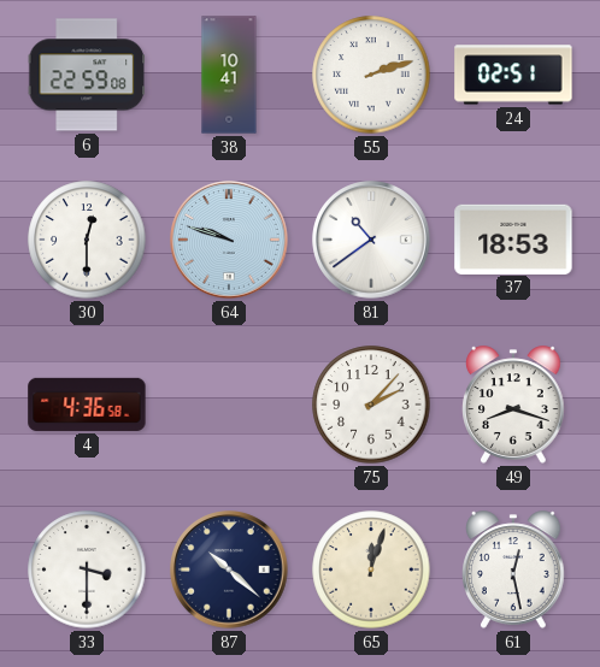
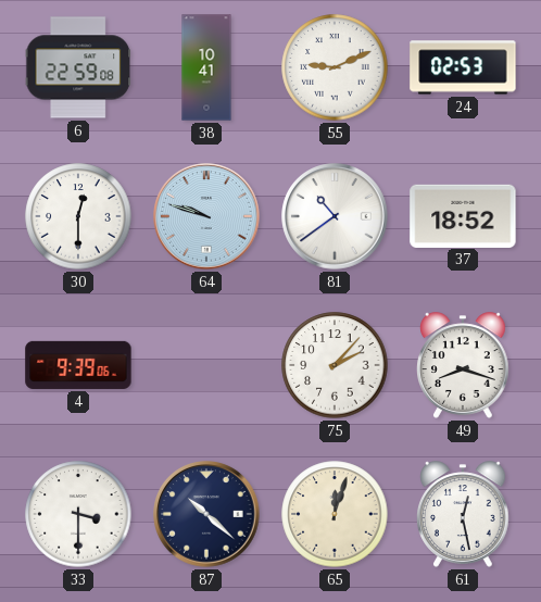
55: 2:12 -> 9:11
24: 02:51 -> 02:53
37: 18:53 -> 18:52
4: 4:36 -> 9:39
